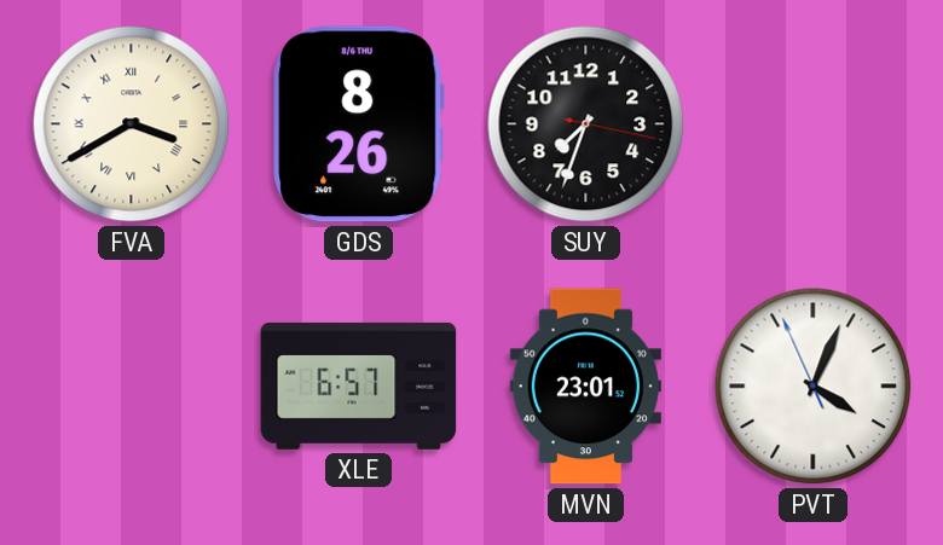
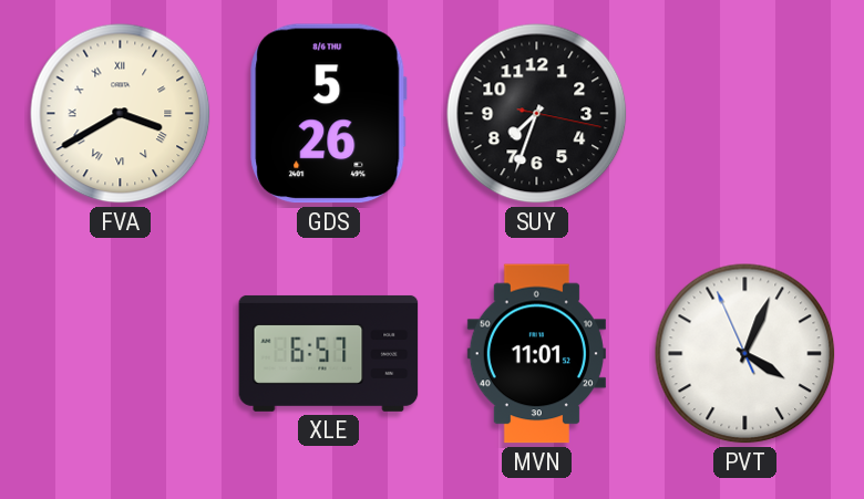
GDS: 8:26 -> 5:26
MVN: 23:01 -> 11:01
